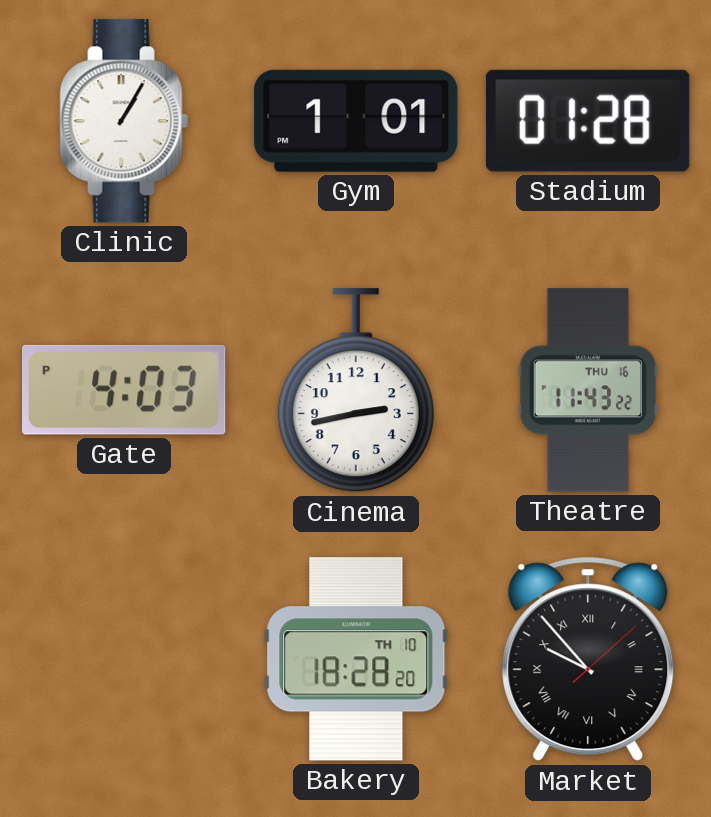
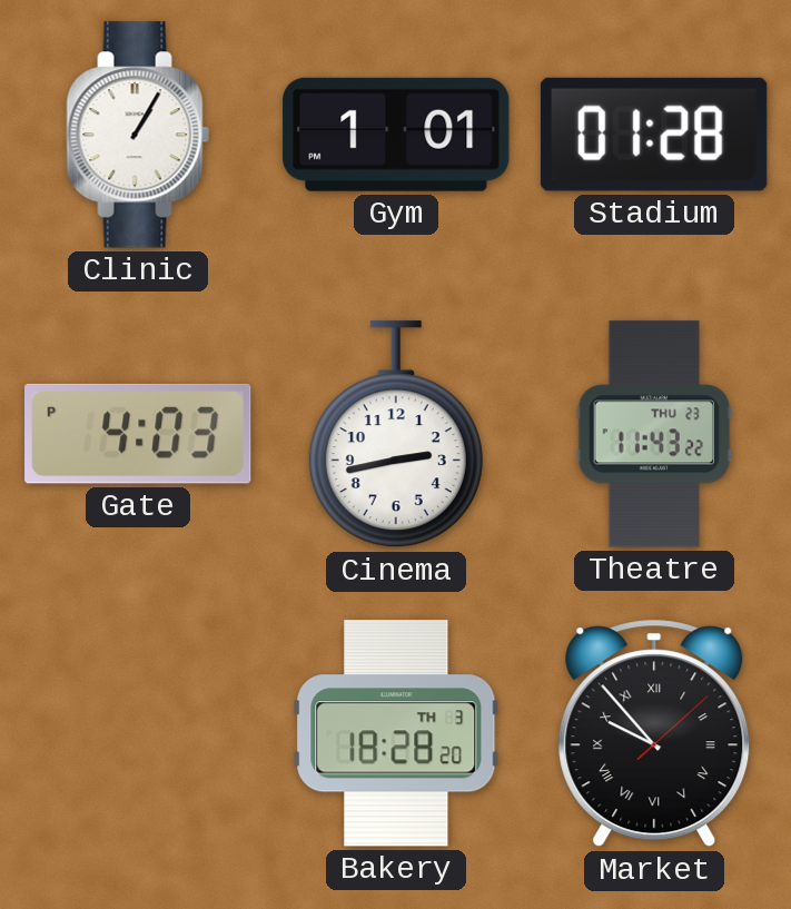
Theatre date: THU 16 -> THU 23
Bakery date: TH 10 -> TH 3
